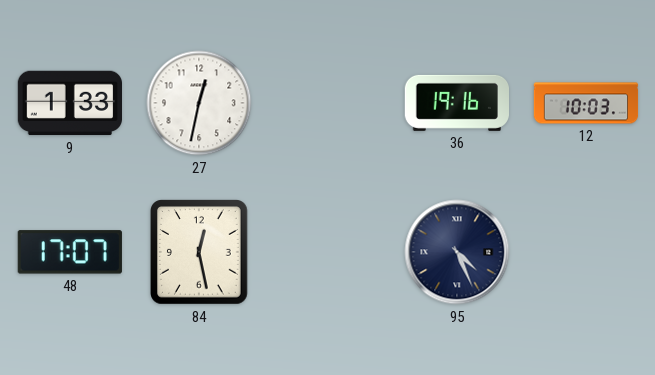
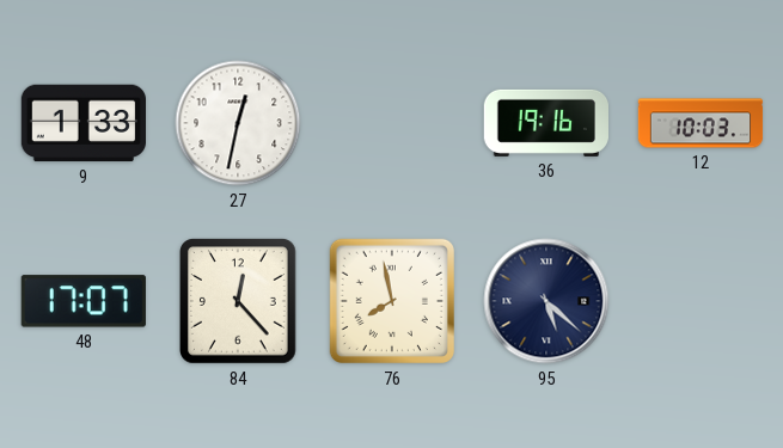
84: 12:28 -> 12:23
76: none -> 7:58
95: 4:26 -> 5:22
